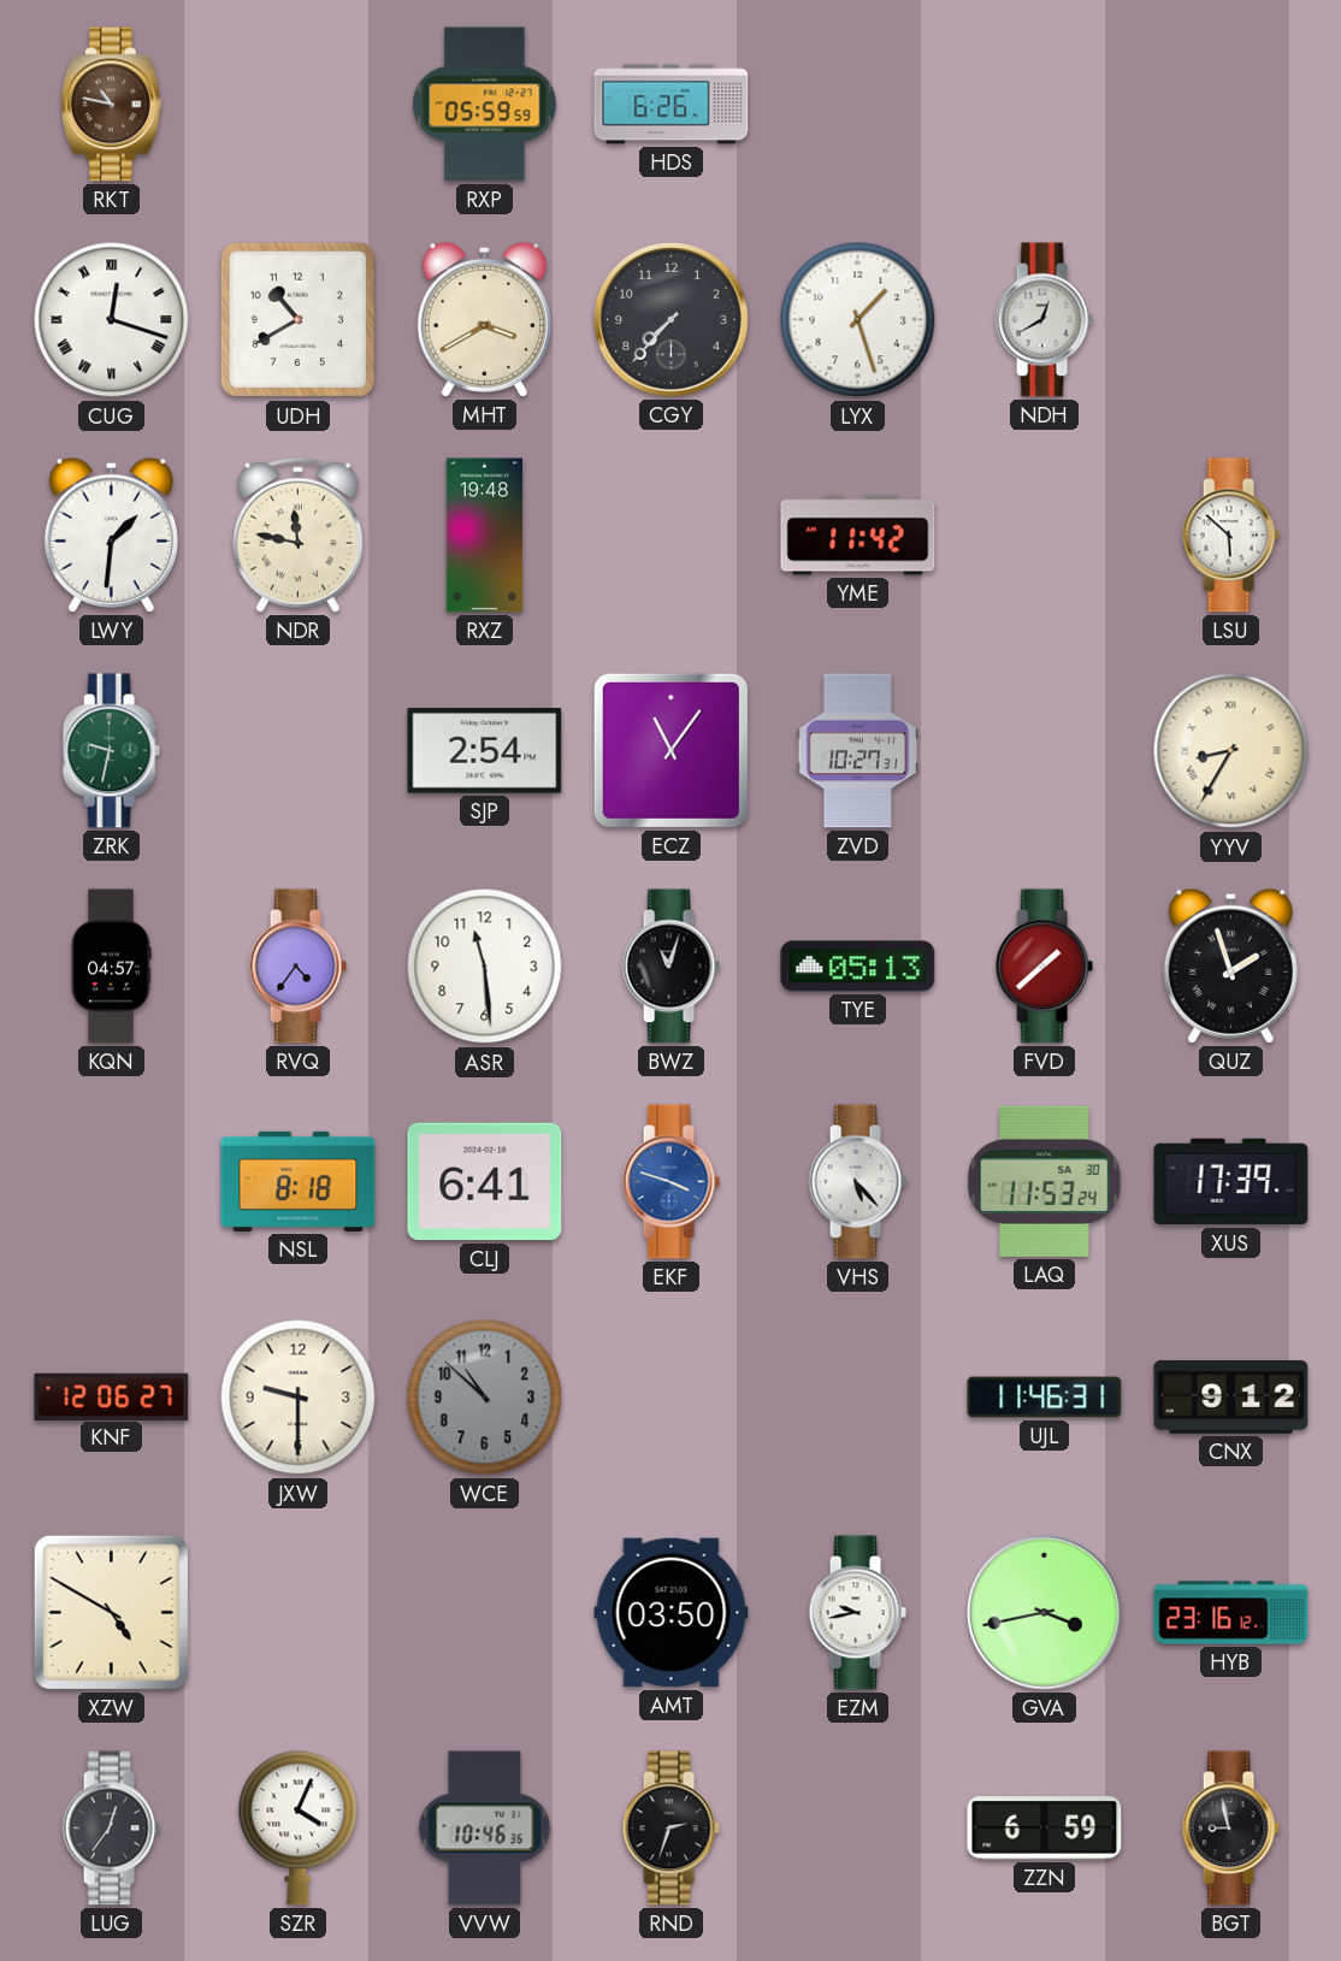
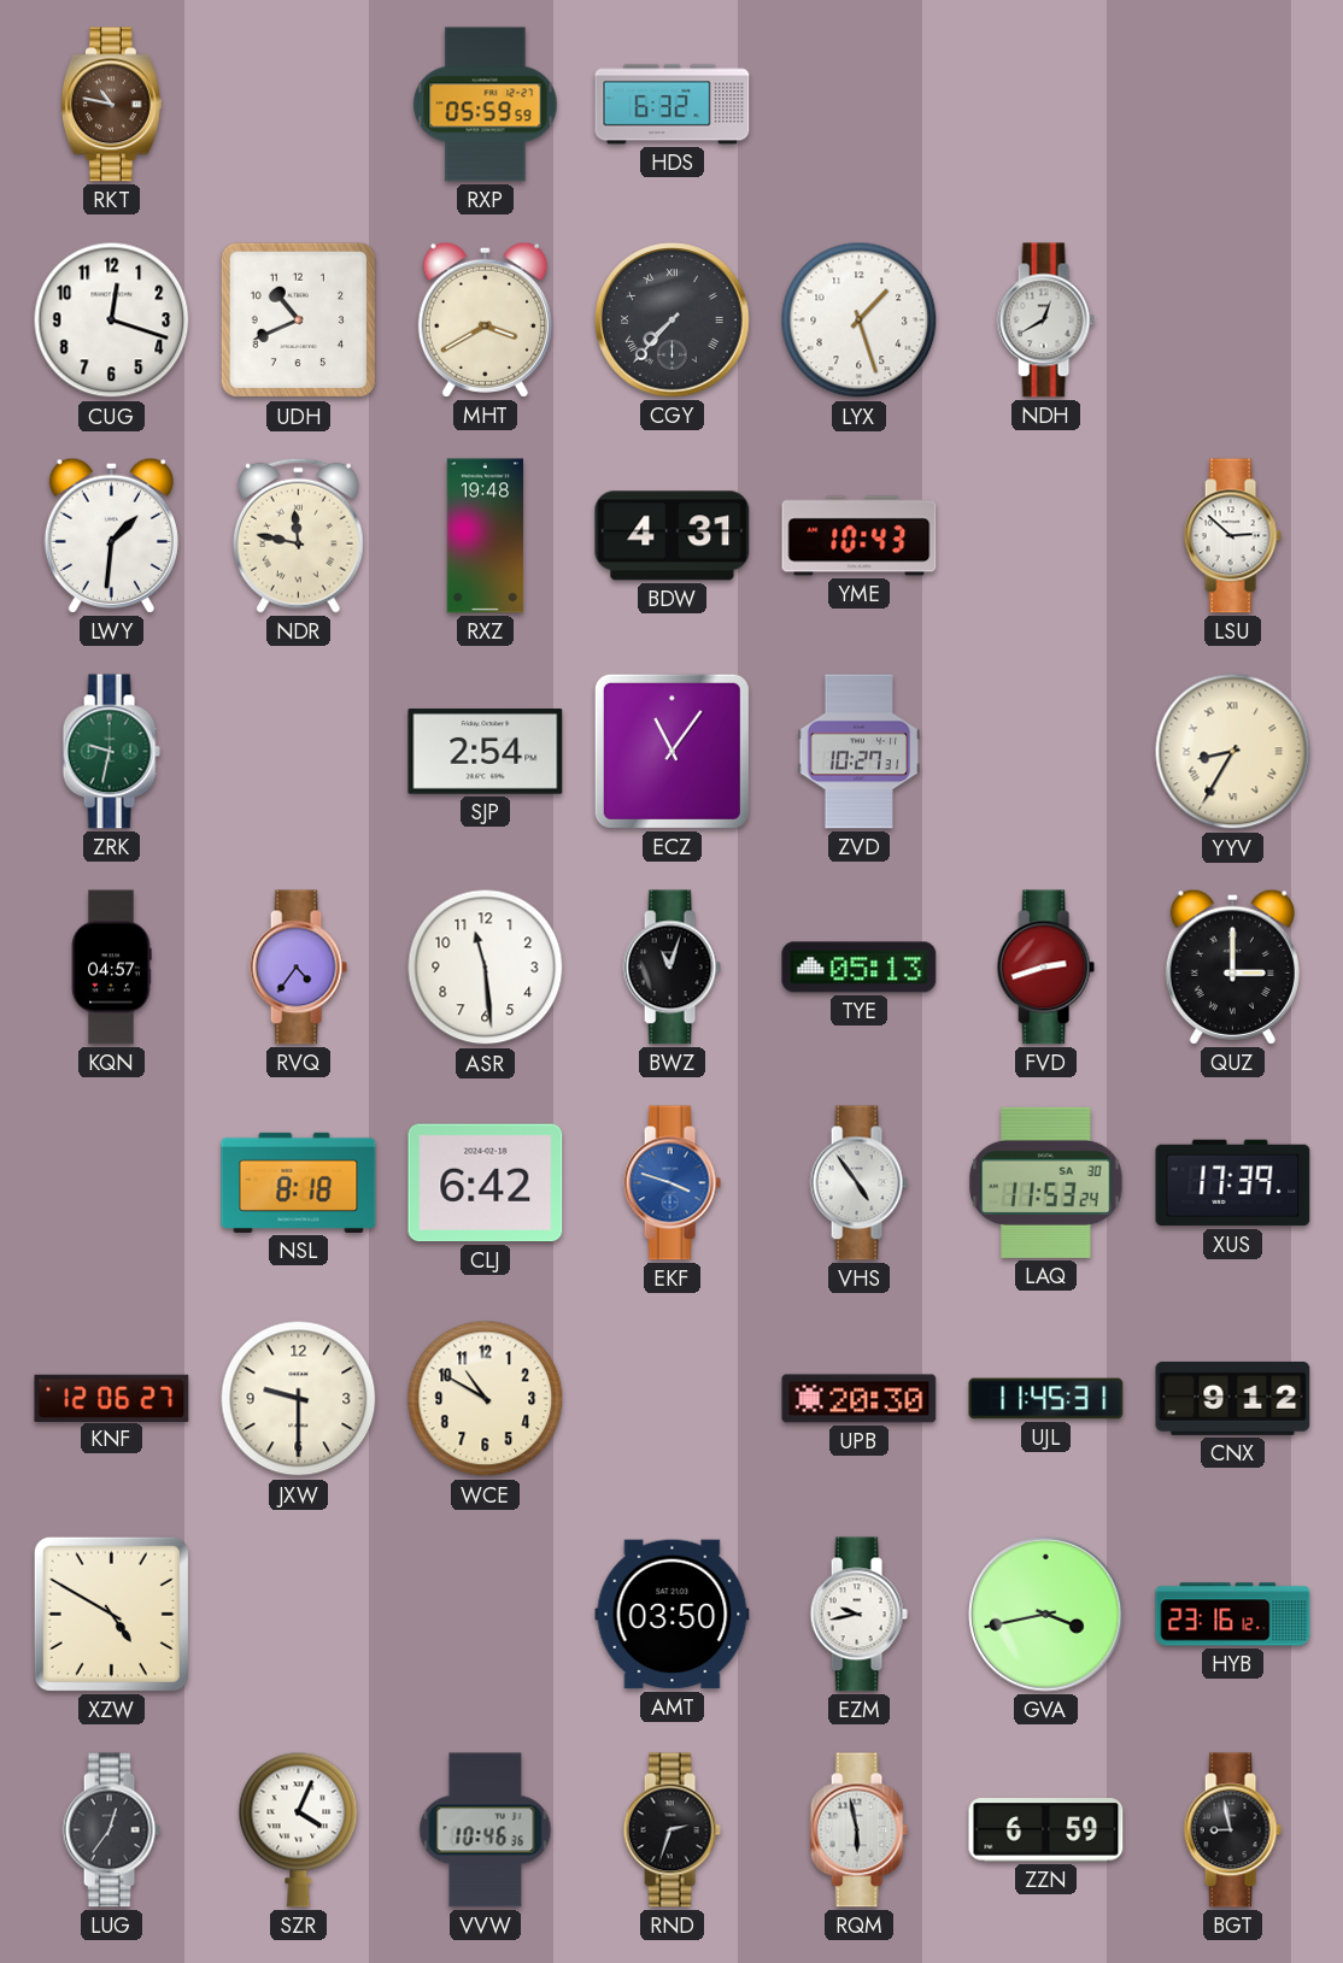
HDS: 6:26 -> 6:32
CUG numerals: Roman -> Arabic
UDH: 10:40 -> 10:41
CGY numerals: Arabic -> Roman
BDW: none -> 4:31
YME: 11:42 -> 10:43
LSU: 5:52 -> 2:52
FVD: 1:38 -> 2:42
QUZ: 1:57 -> 3:00
CLJ: 6:41 -> 6:42
VHS: 5:23 -> 4:54
WCE: 10:52 -> 10:50
WCE dial: grey -> cream
UPB: none -> 20:30
UJL: 11:46 -> 11:45
RQM: none -> 5:58
